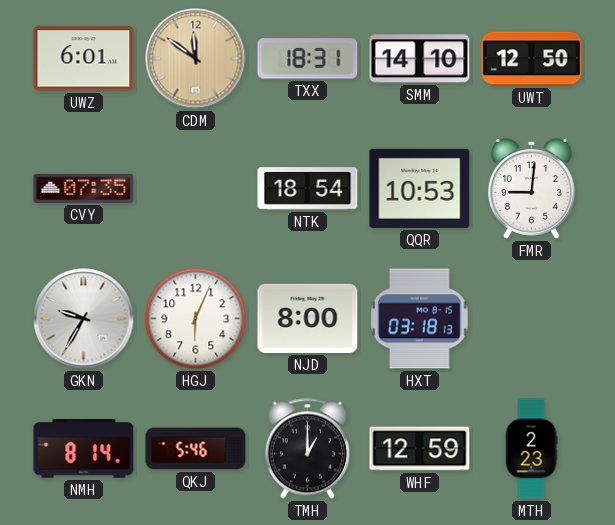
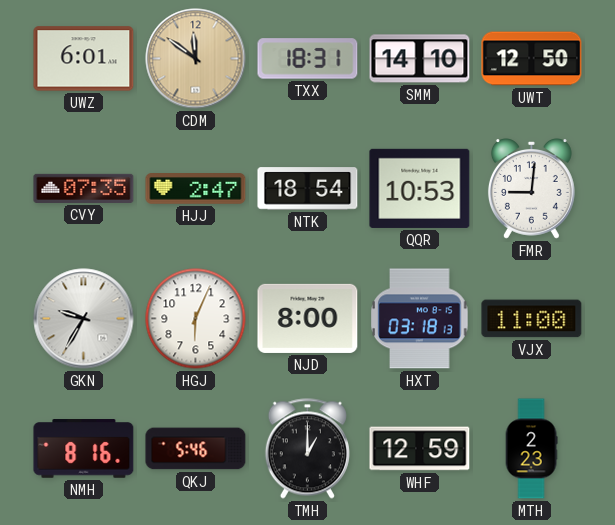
HJJ: none -> 2:47
VJX: none -> 11:00
NMH: 8:14 -> 8:16
